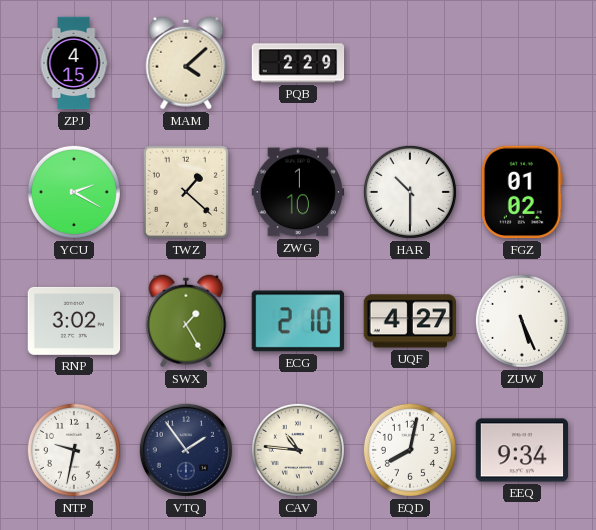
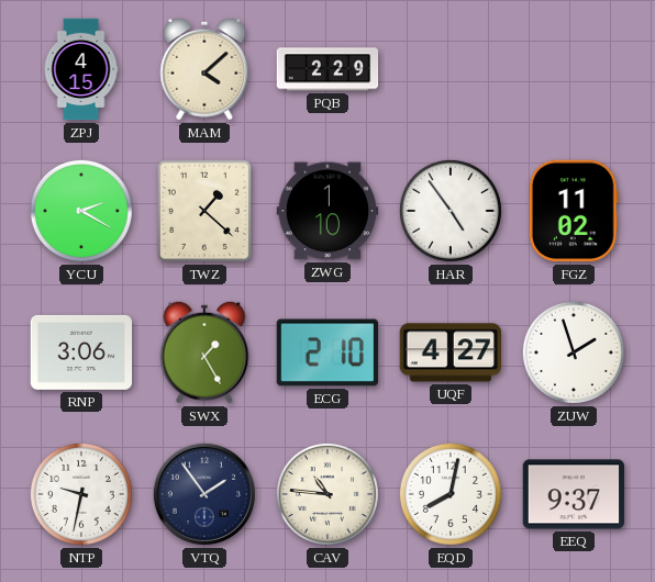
HAR: 10:30 -> 4:54
FGZ: 01:02 -> 11:02
RNP: 3:02 -> 3:06
ZUW: 5:26 -> 1:57
EEQ: 9:34 -> 9:37
